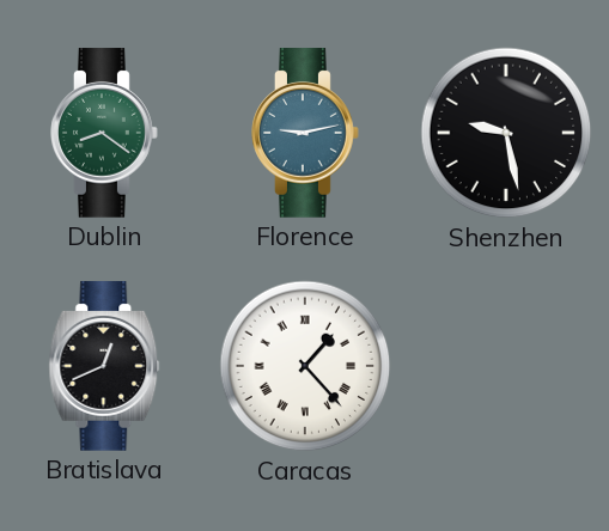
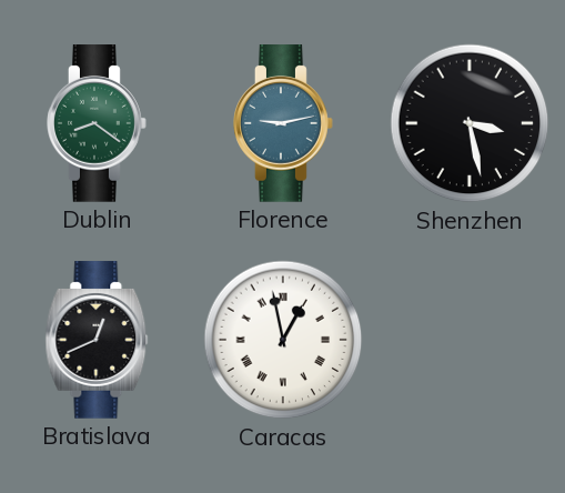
Shenzhen: 9:28 -> 3:28
Caracas: 1:23 -> 12:58
